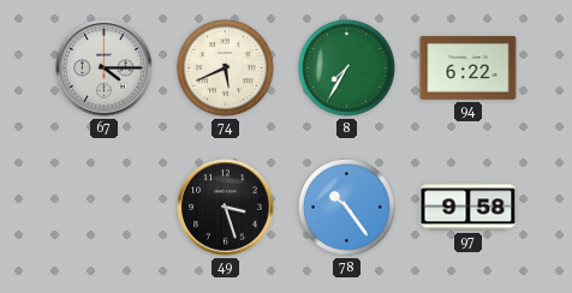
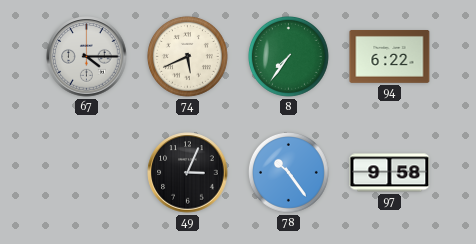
8: 7:35 -> 7:36
49: 3:27 -> 3:04
